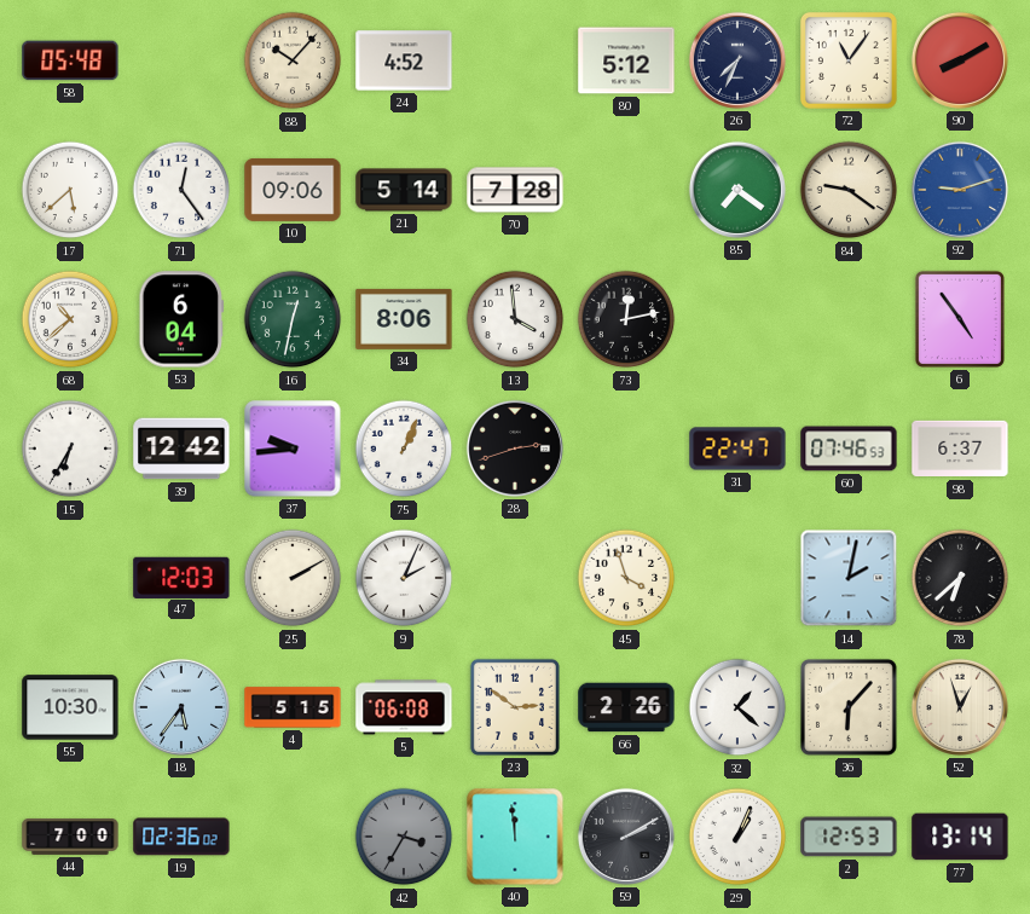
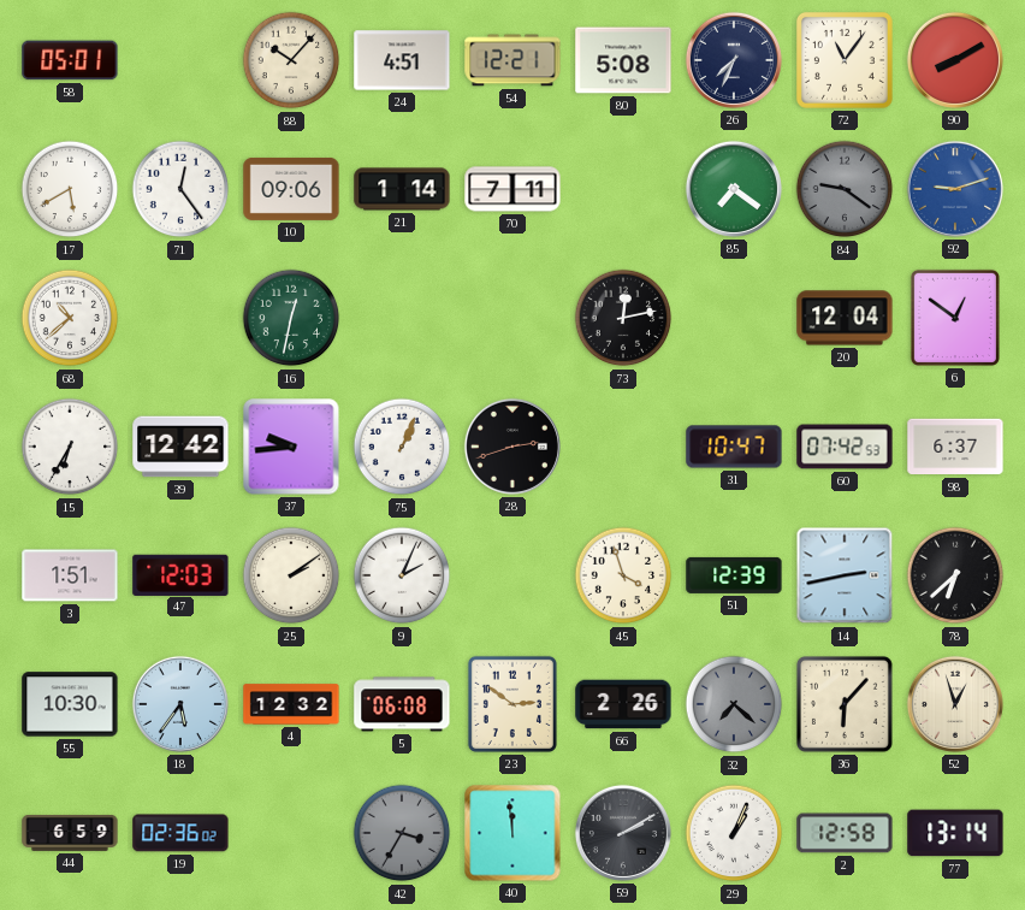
58: 05:48 -> 05:01
24: 4:52 -> 4:51
54: none -> 12:21
80: 5:12 -> 5:08
17: 5:38 -> 5:40
21: 5:14 -> 1:14
70: 7:28 -> 7:11
84 dial: cream -> grey
53: 6:04 -> none
34: 8:06 -> none
13: 3:59 -> none
20: none -> 12:04
6: 4:54 -> 12:51
31: 22:47 -> 10:47
60: 07:46 -> 07:42
3: none -> 1:51
25: 2:10 -> 2:09
51: none -> 12:39
14: 2:02 -> 2:43
4: 5:15 -> 12:32
32: 1:22 -> 7:22
32 dial: white -> grey
44: 7:00 -> 6:59
2: 12:53 -> 12:58
